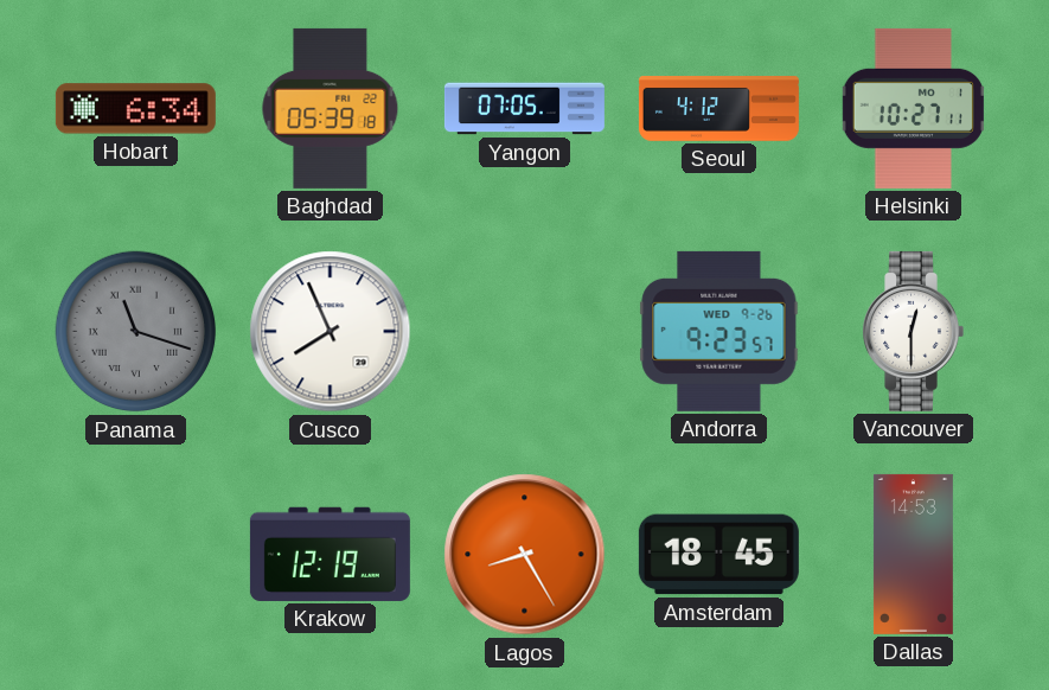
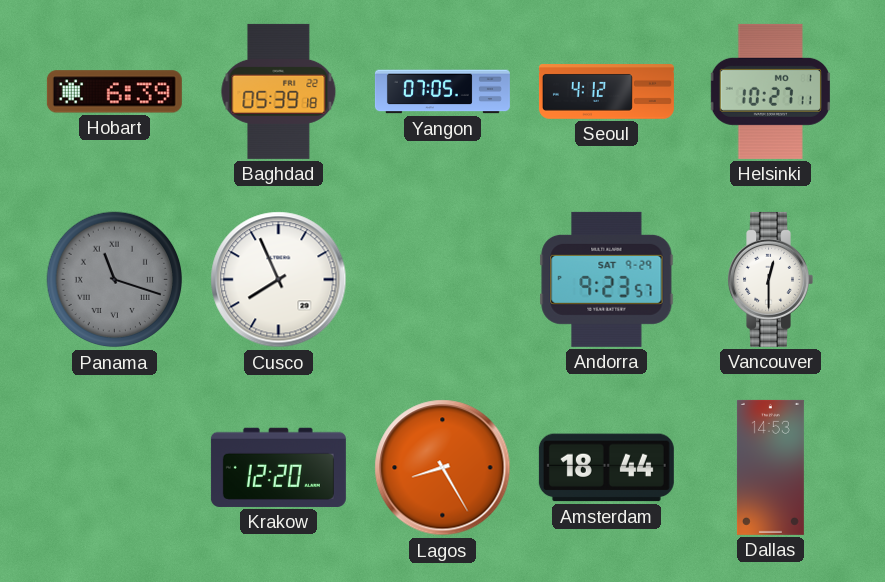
Hobart: 6:34 -> 6:39
Andorra date: WED 9-26 -> SAT 9-29
Krakow: 12:19 -> 12:20
Amsterdam: 18:45 -> 18:44
